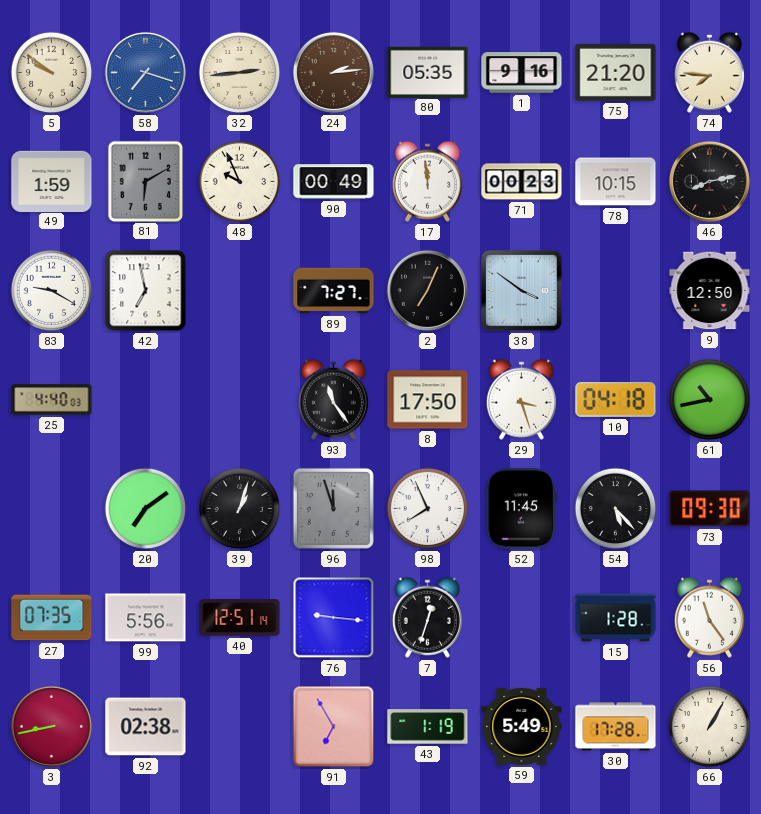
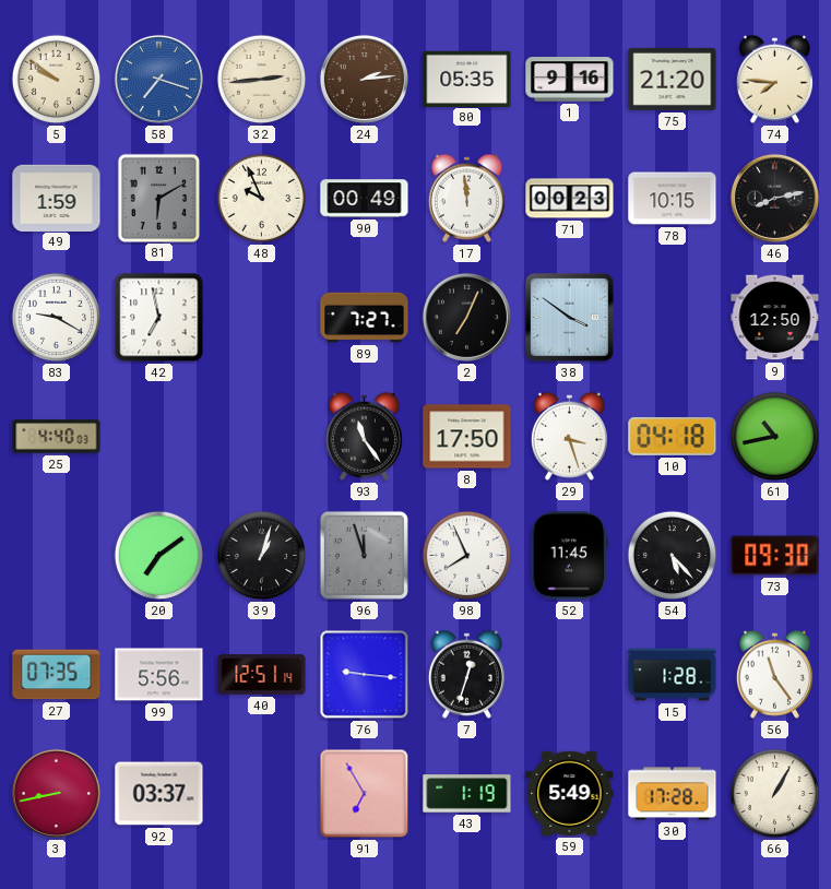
92: 02:38 -> 03:37
